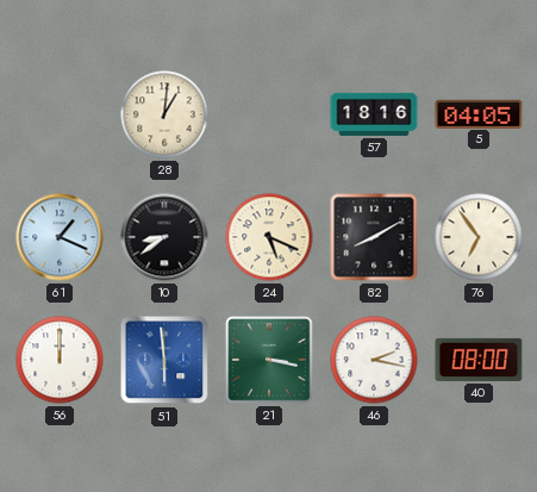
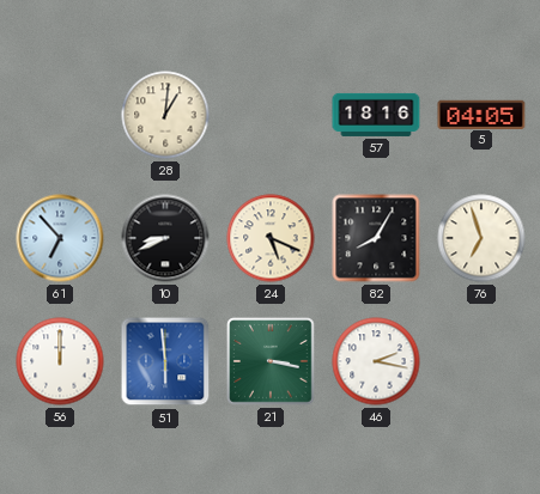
61: 1:19 -> 6:53
10: 8:39 -> 8:41
82: 8:10 -> 8:05
76: 6:54 -> 6:57
40: 08:00 -> none
